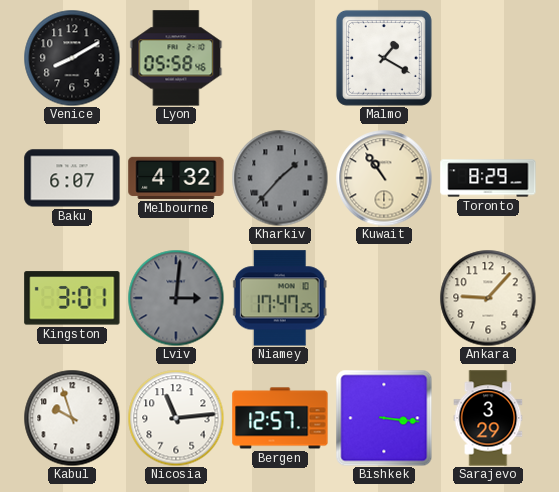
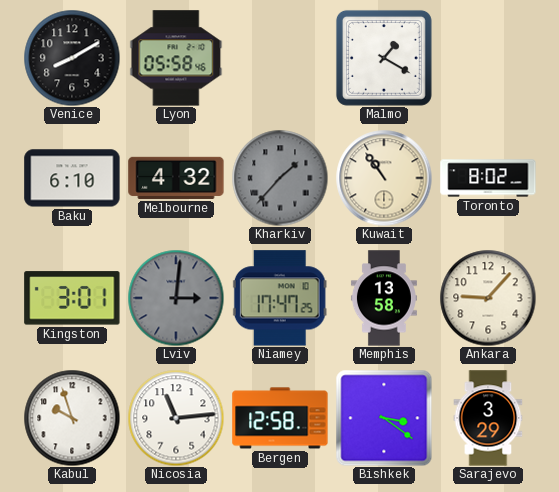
Baku: 6:07 -> 6:10
Toronto: 8:29 -> 8:02
Memphis: none -> 13:58
Bergen: 12:57 -> 12:58
Bishkek: 3:16 -> 3:21
